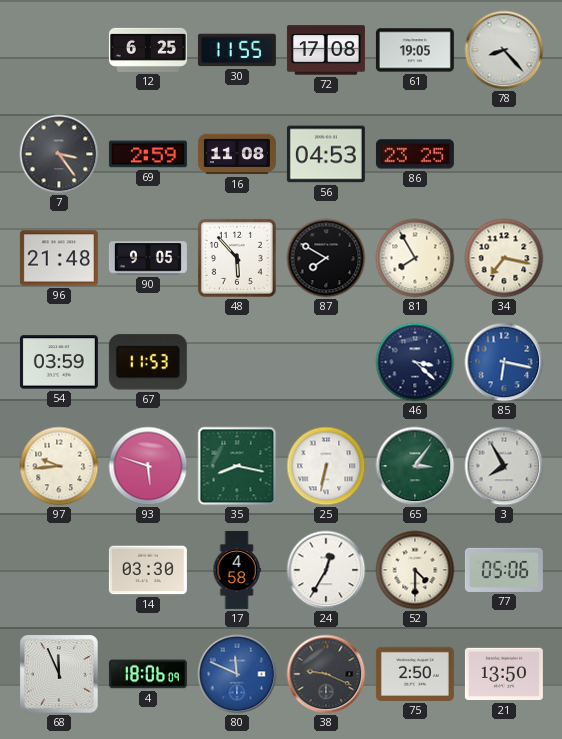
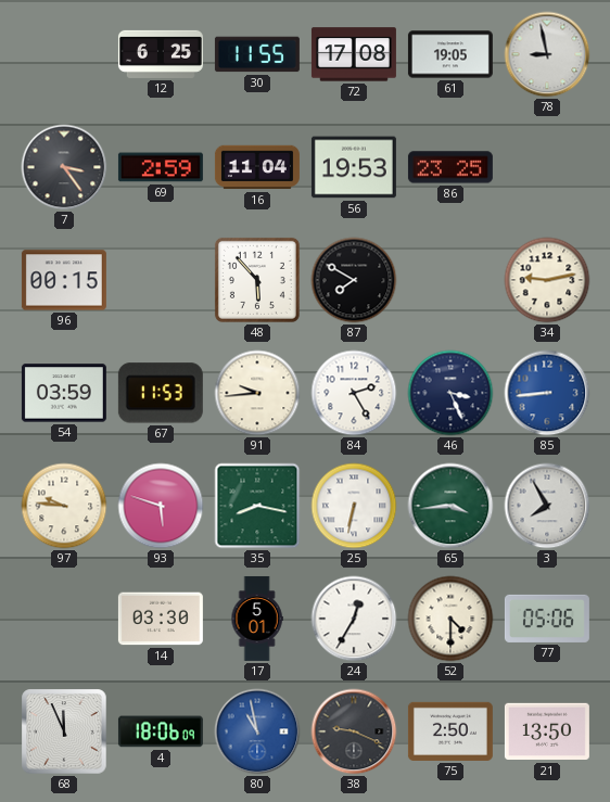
78: 8:23 -> 8:58
16: 11:08 -> 11:04
56: 04:53 -> 19:53
96: 21:48 -> 00:15
90: 9:05 -> none
81: 7:55 -> none
34: 7:17 -> 9:13
91: none -> 9:44
84: none -> 2:25
46: 3:22 -> 3:26
85: 6:17 -> 8:44
97: 9:44 -> 9:46
65: 3:06 -> 3:44
17: 4:58 -> 5:01
80: 11:49 -> 10:58
